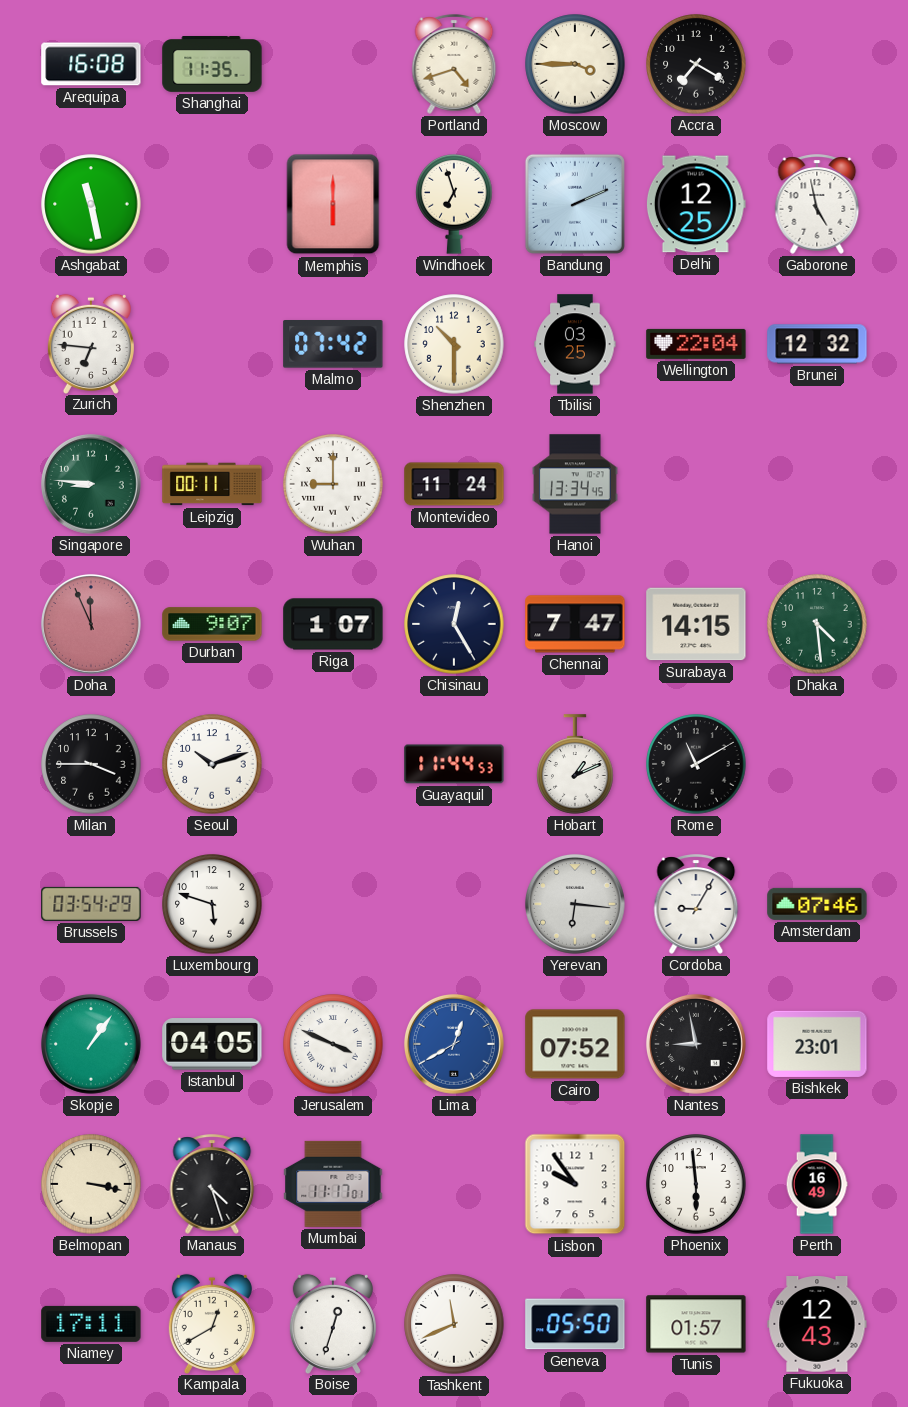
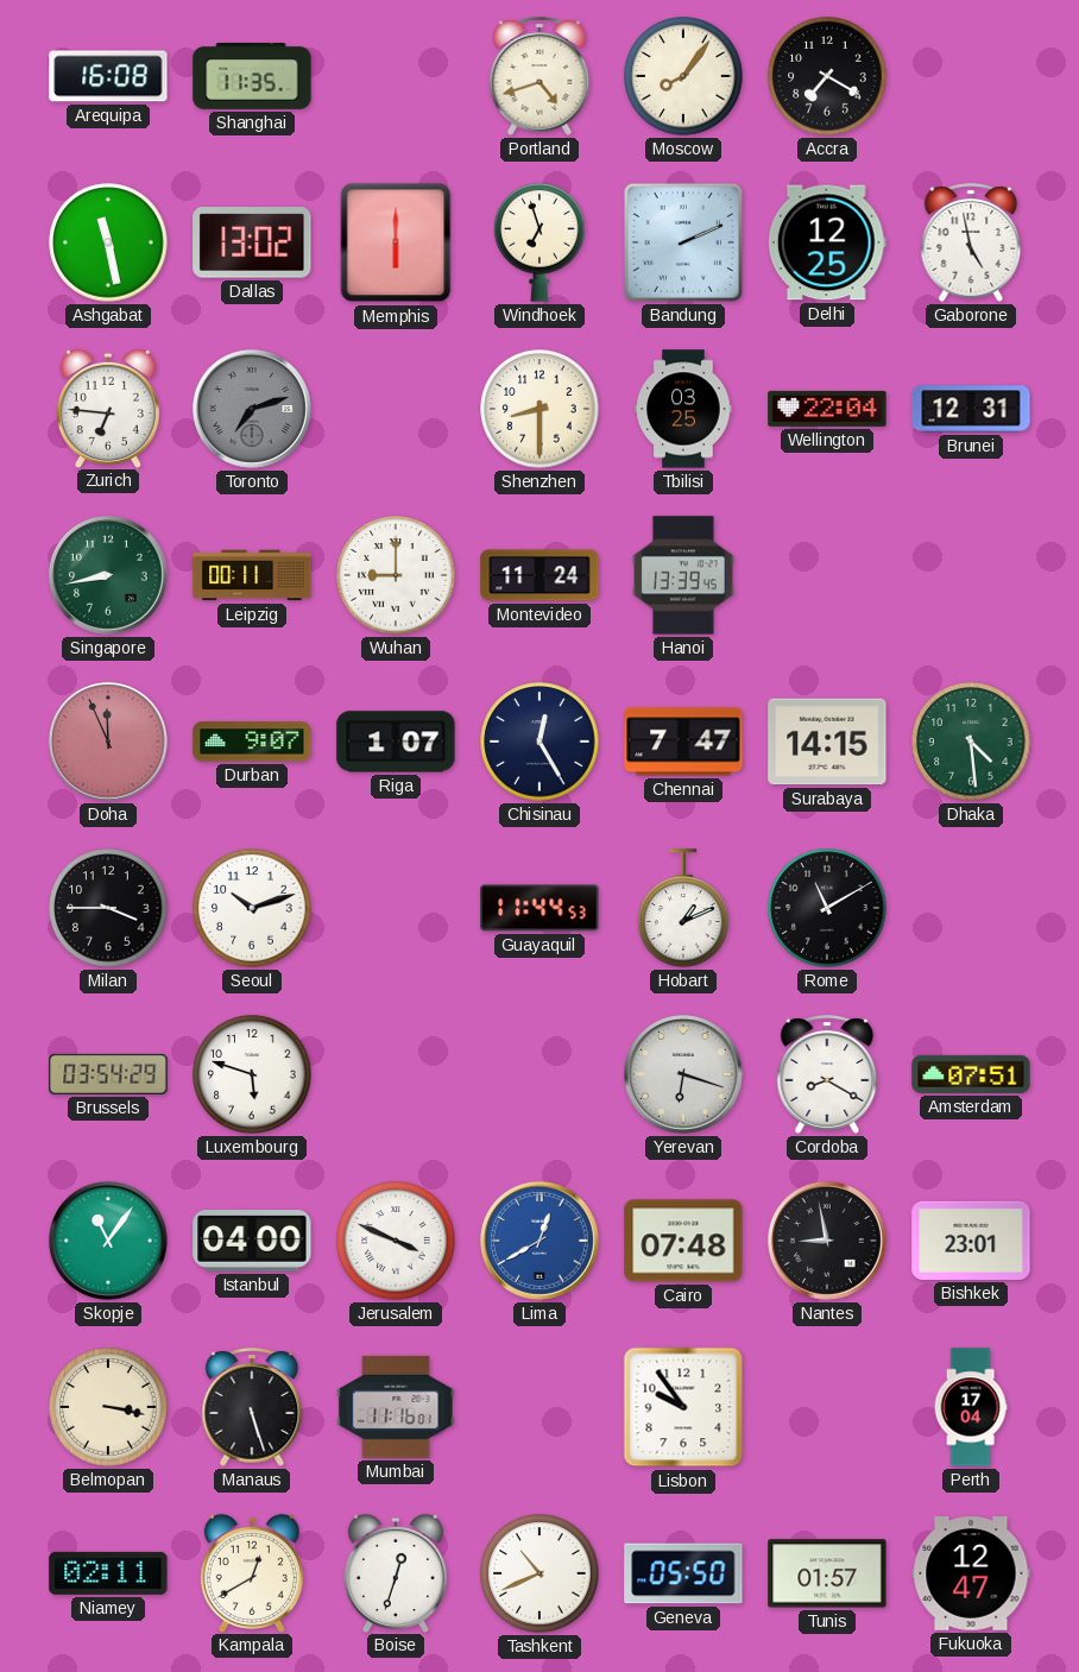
Moscow: 3:45 -> 8:06
Dallas: none -> 13:02
Toronto: none -> 7:12
Malmo: 07:42 -> none
Shenzhen: 10:30 -> 8:30
Brunei: 12:32 -> 12:31
Singapore: 8:46 -> 8:43
Hanoi: 13:34 -> 13:39
Yerevan: 6:16 -> 6:18
Cordoba: 9:05 -> 8:20
Amsterdam: 07:46 -> 07:51
Skopje: 1:06 -> 11:06
Istanbul: 04:05 -> 04:00
Cairo: 07:52 -> 07:48
Manaus: 4:27 -> 5:27
Mumbai: 11:17 -> 11:16
Phoenix: 5:59 -> none
Perth: 16:49 -> 17:04
Niamey: 17:11 -> 02:11
Tashkent: 11:41 -> 10:41
Fukuoka: 12:43 -> 12:47
